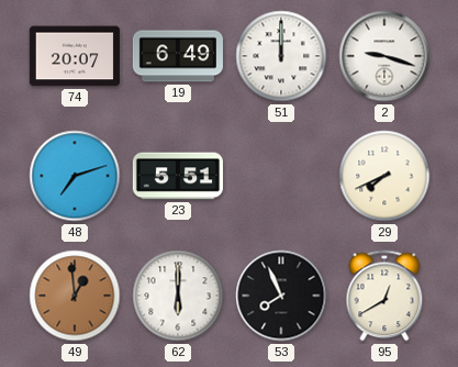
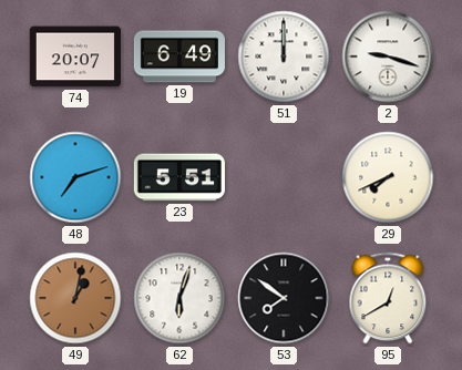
49: 12:59 -> 1:02
62: 6:00 -> 6:03
53: 7:56 -> 7:51
